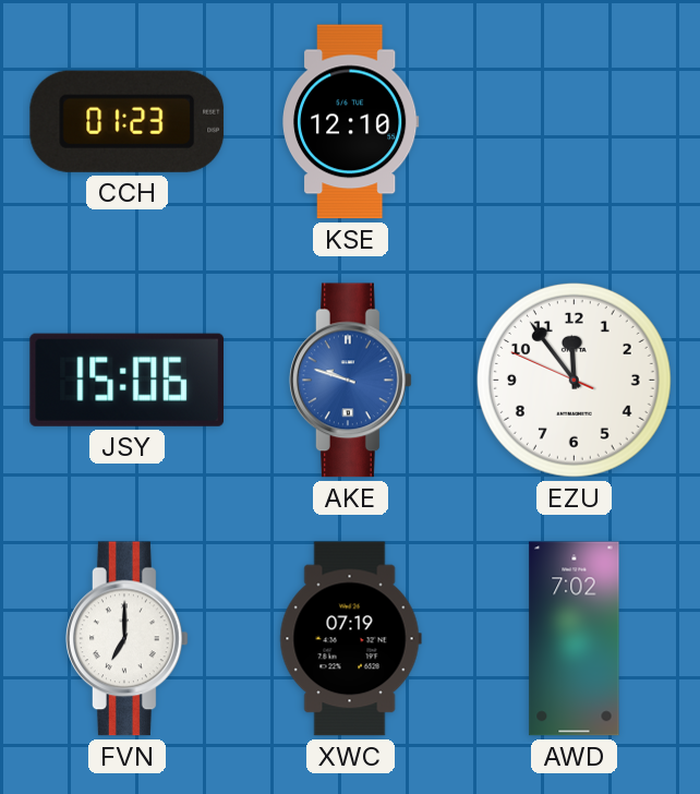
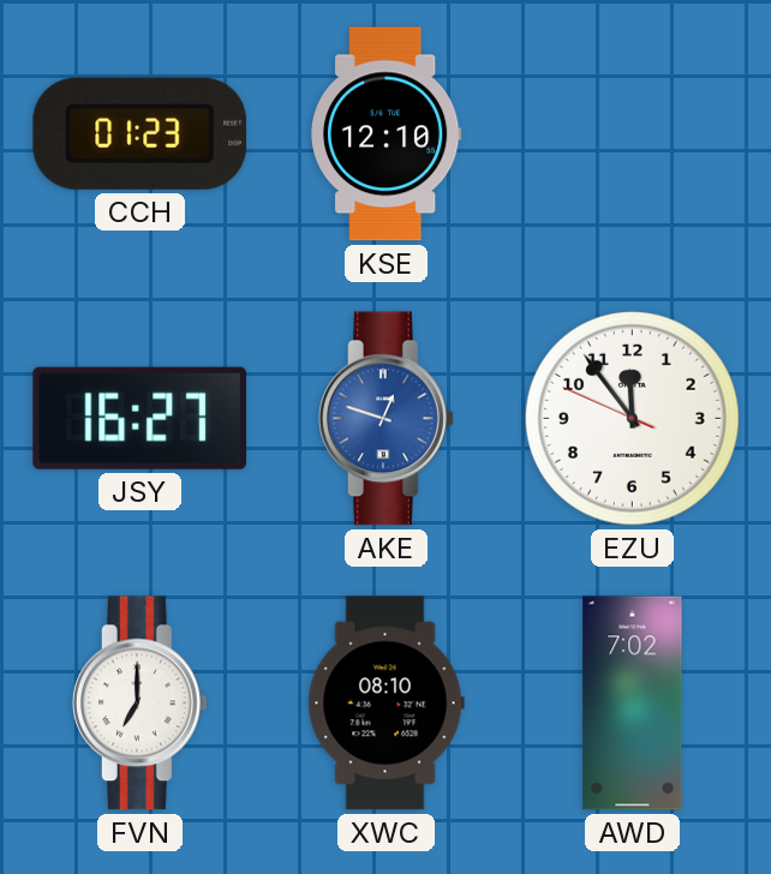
JSY: 15:06 -> 16:27
AKE: 9:48 -> 12:48
XWC: 07:19 -> 08:10
